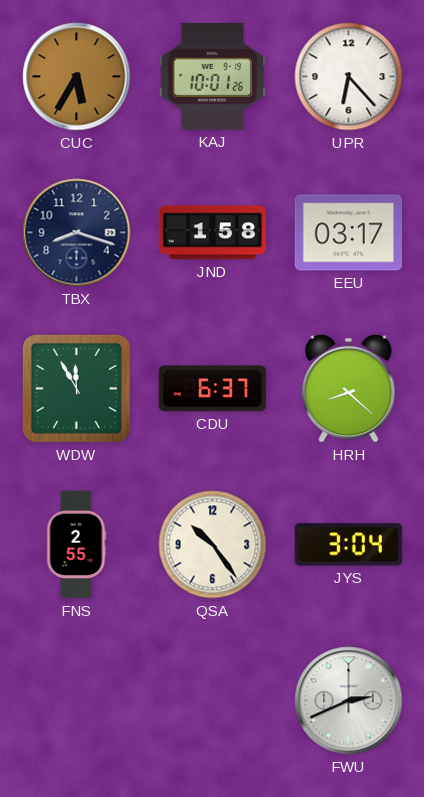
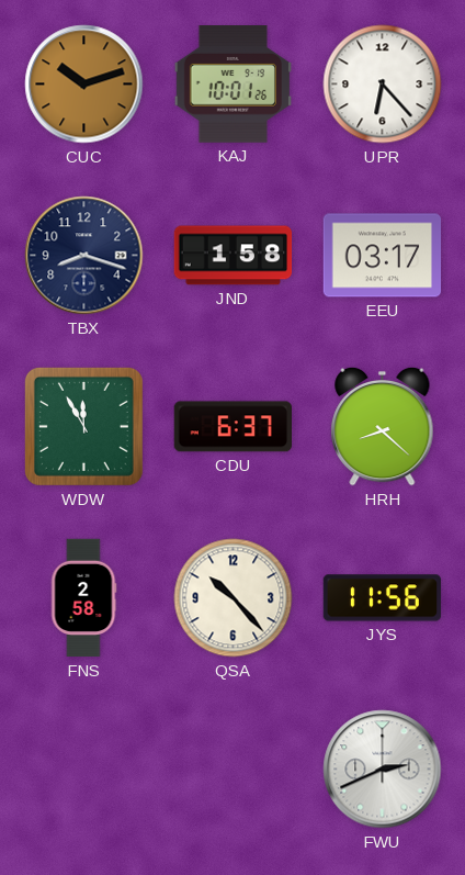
CUC: 5:35 -> 10:12
FNS: 2:55 -> 2:58
QSA: 10:24 -> 10:23
JYS: 3:04 -> 11:56
